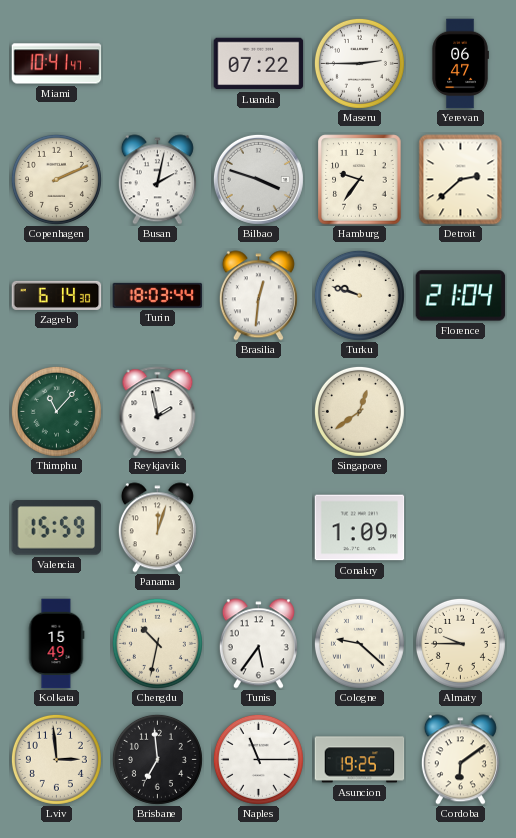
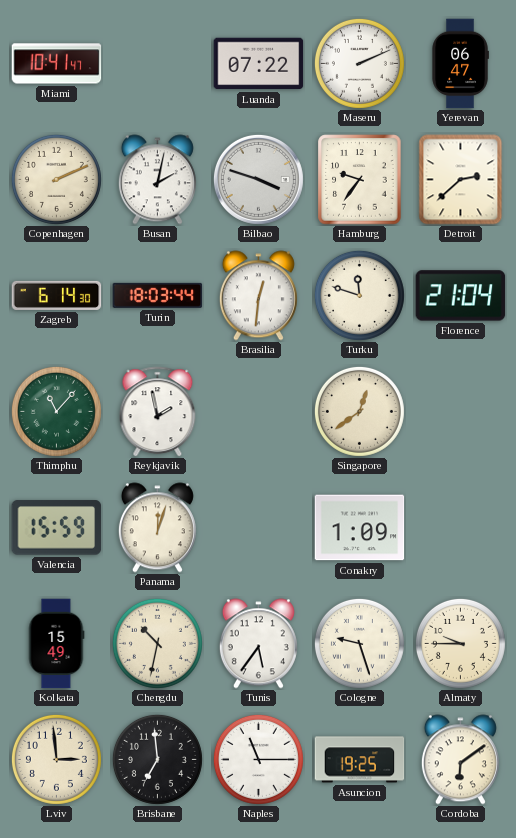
Maseru: 2:45 -> 2:11
Turku: 9:48 -> 11:48
Cologne: 9:22 -> 9:27
